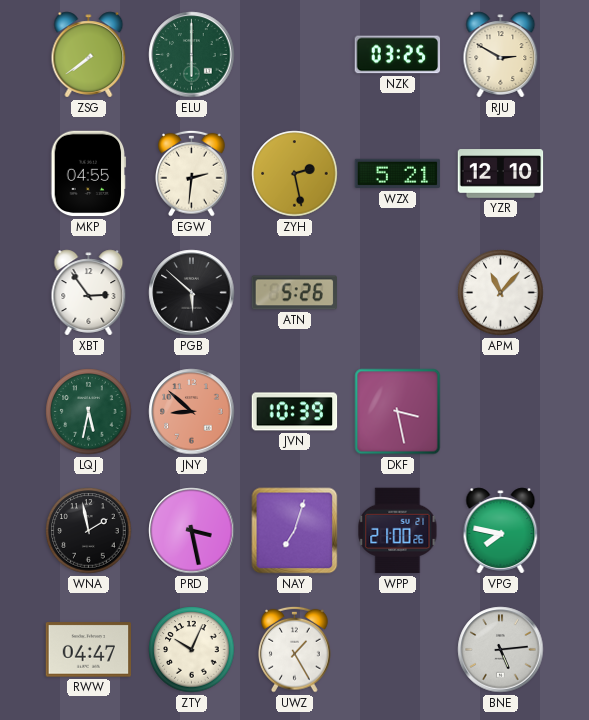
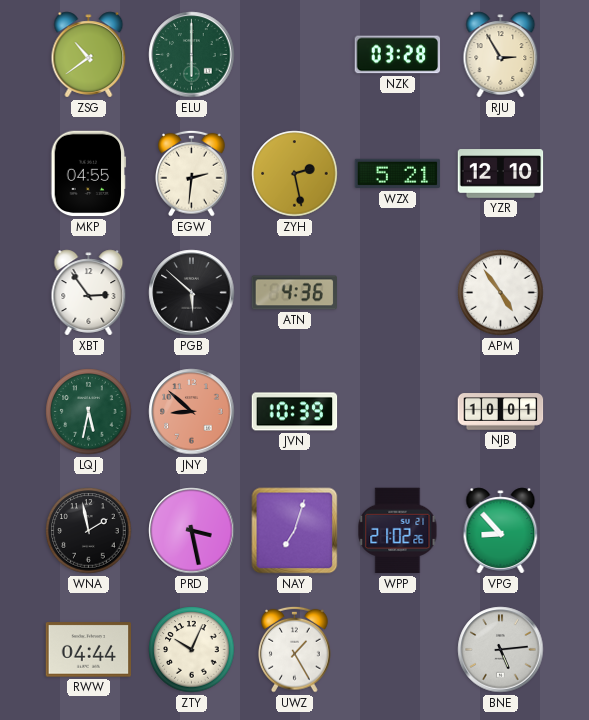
ZSG: 7:39 -> 10:39
NZK: 03:25 -> 03:28
RJU: 2:50 -> 2:55
ATN: 5:26 -> 4:36
APM: 11:07 -> 4:54
DKF: 3:28 -> none
NJB: none -> 10:01
WPP: 21:00 -> 21:02
VPG: 7:47 -> 8:53
RWW: 04:47 -> 04:44
